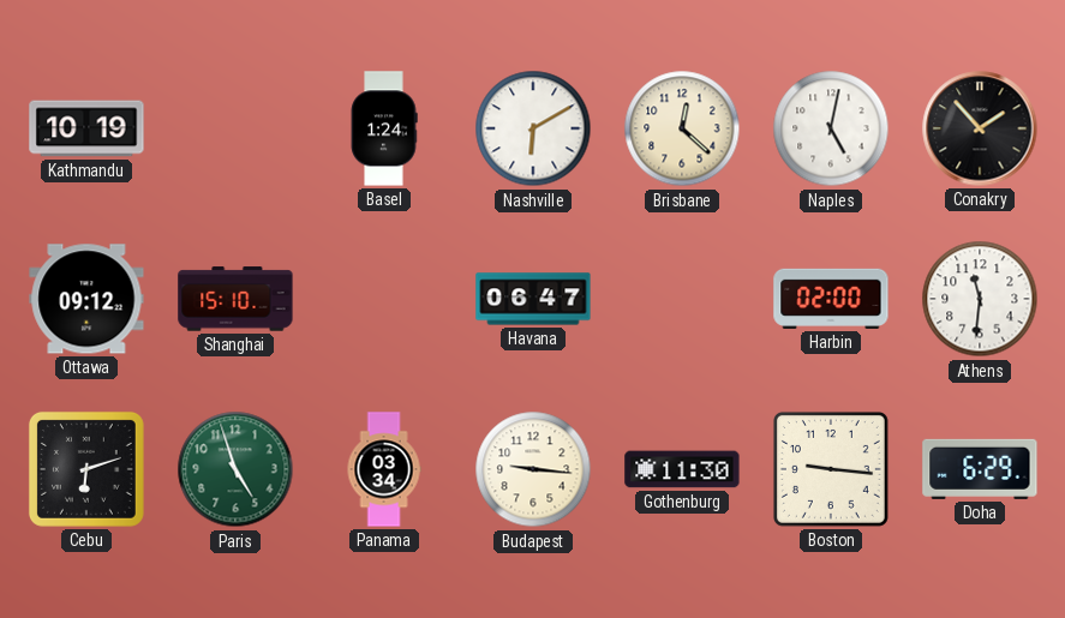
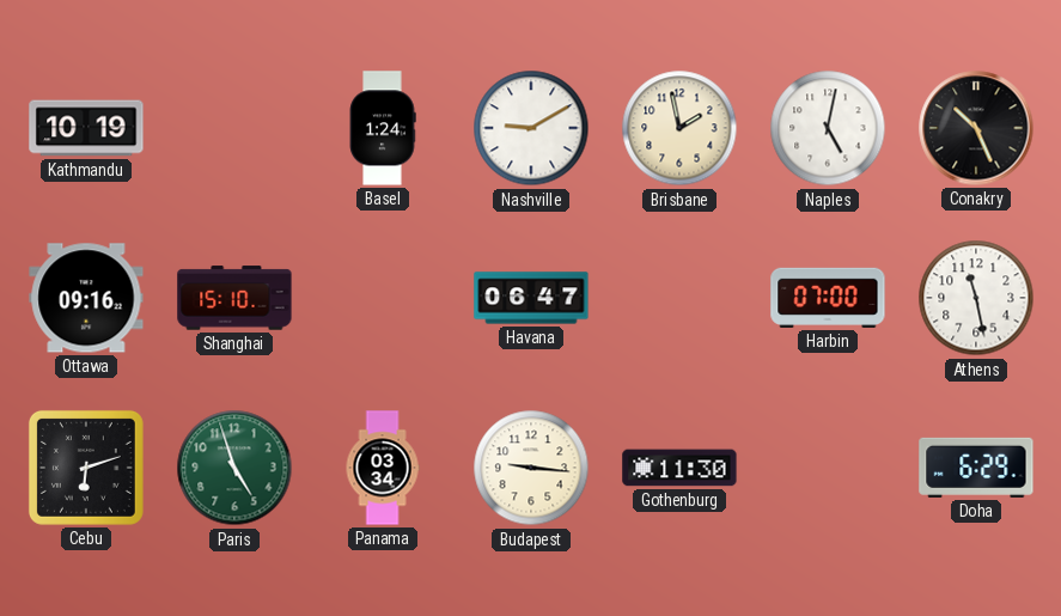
Nashville: 6:10 -> 9:10
Brisbane: 12:22 -> 1:58
Conakry: 1:53 -> 10:26
Ottawa: 09:12 -> 09:16
Harbin: 02:00 -> 07:00
Athens: 11:31 -> 11:28
Boston: 9:16 -> none
